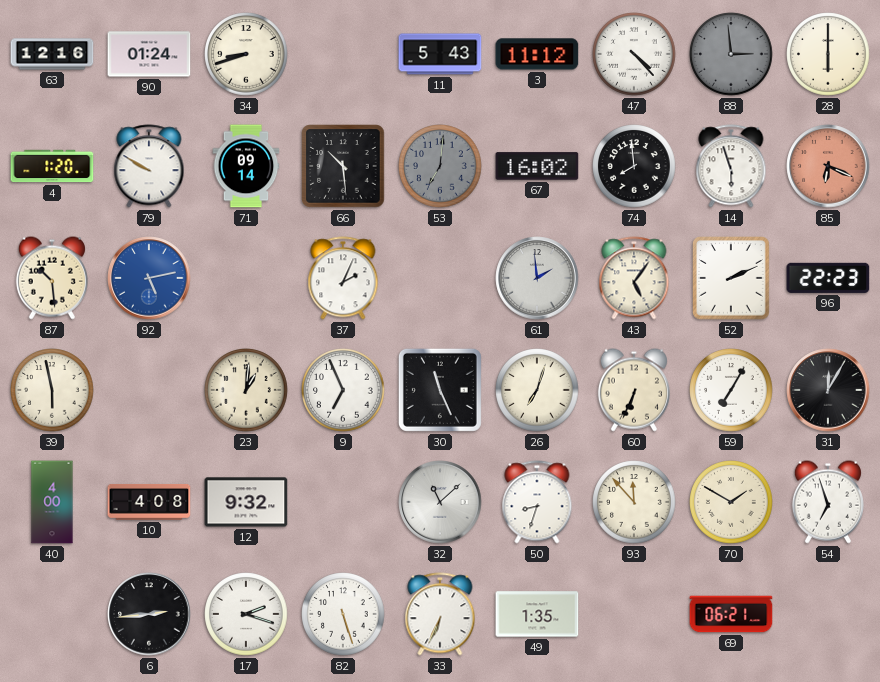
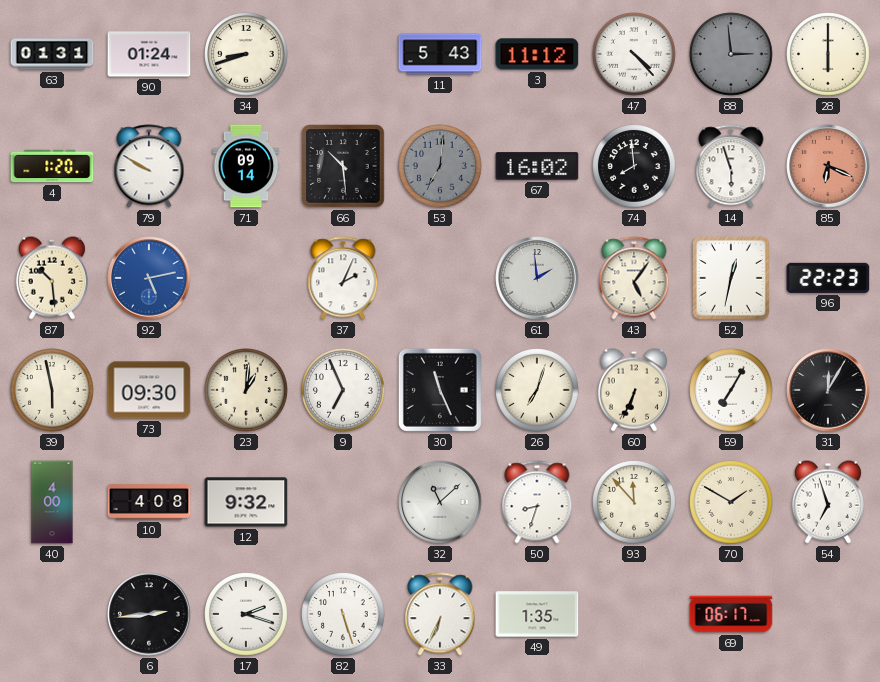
63: 12:16 -> 01:31
52: 2:11 -> 12:32
73: none -> 09:30
69: 06:21 -> 06:17
